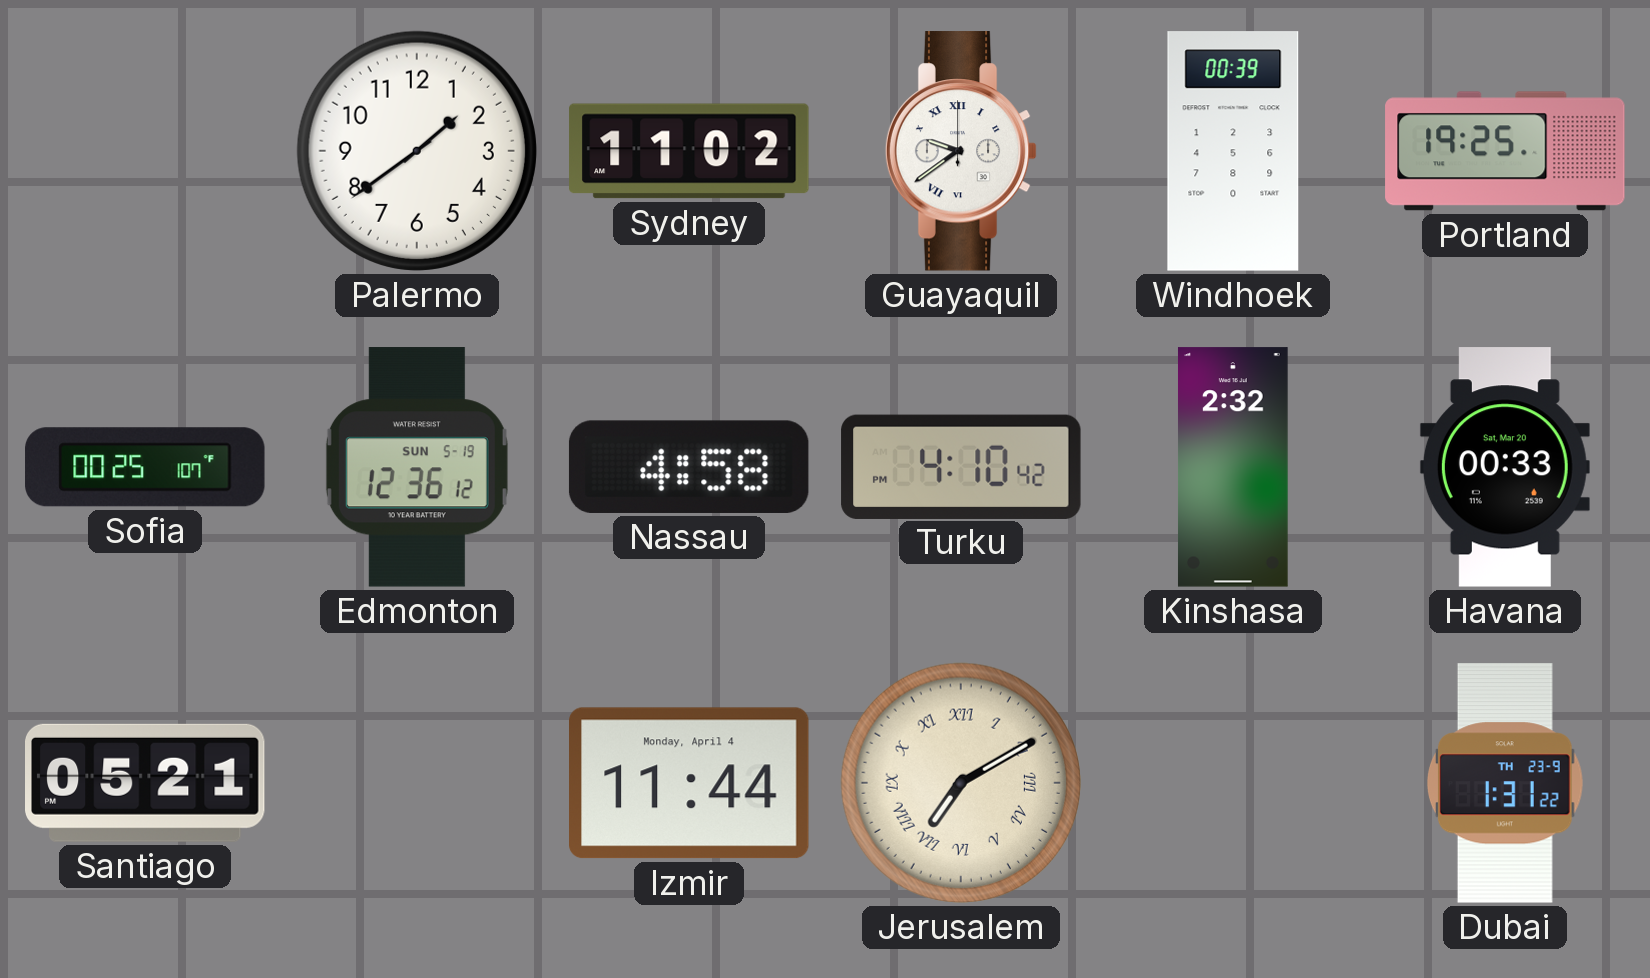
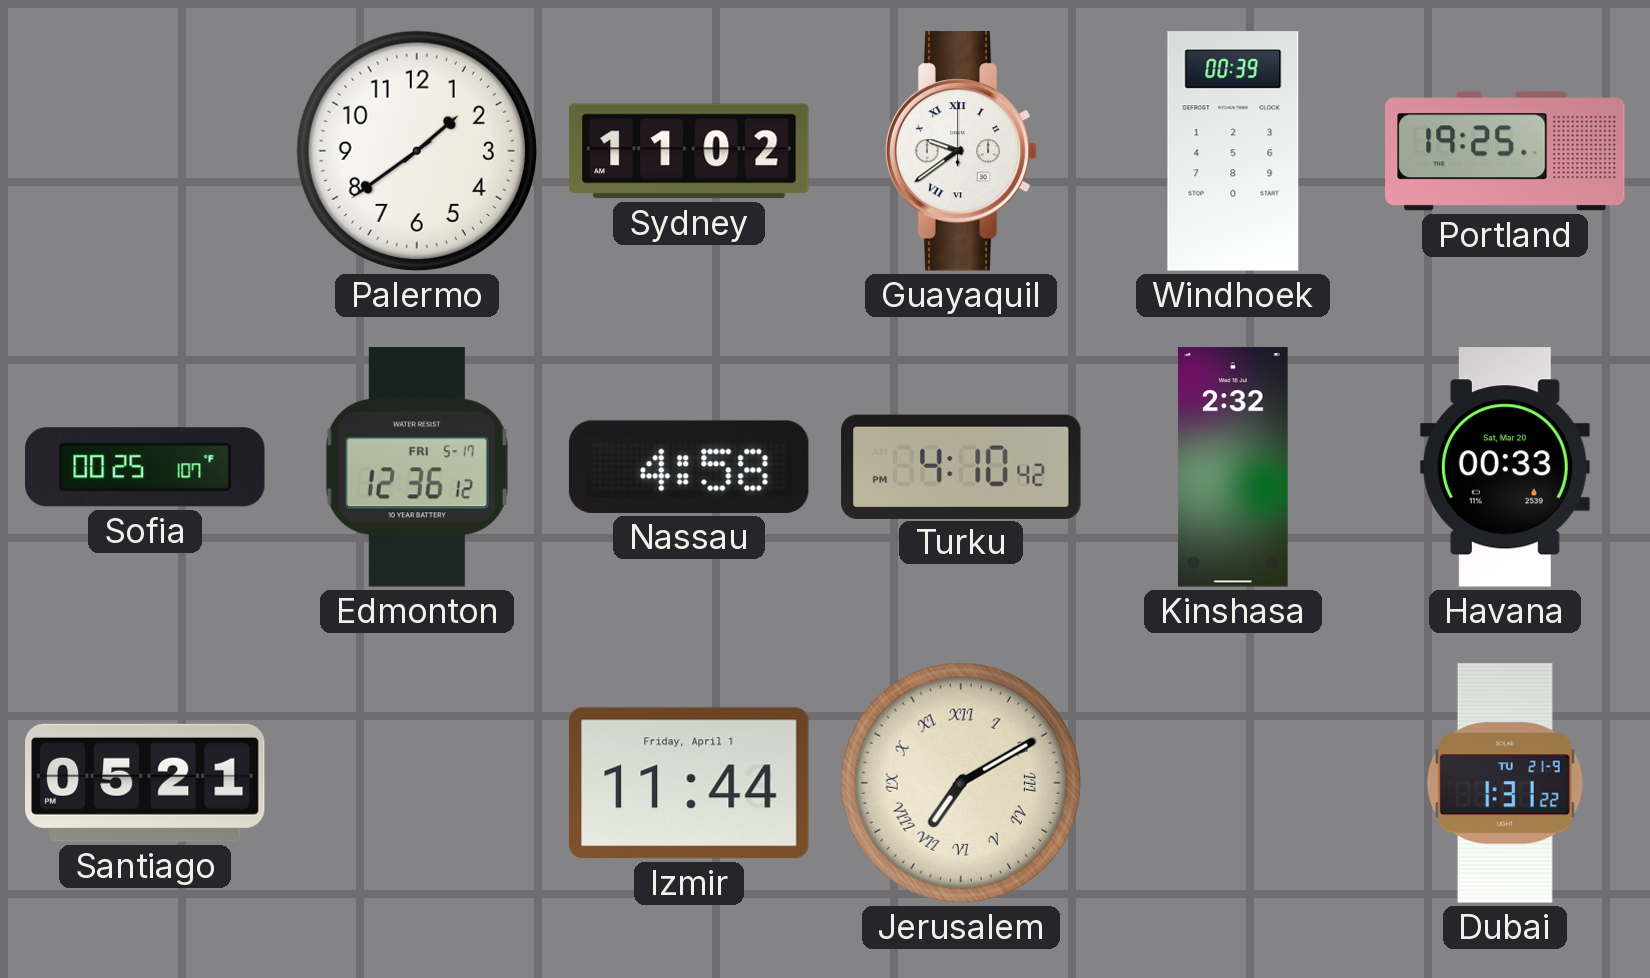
Edmonton date: SUN 5-19 -> FRI 5-17
Izmir date: Monday, April 4 -> Friday, April 1
Dubai date: TH 23-9 -> TU 21-9
